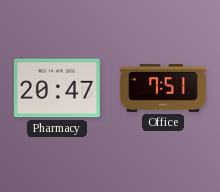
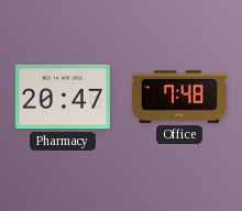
Office: 7:51 -> 7:48
